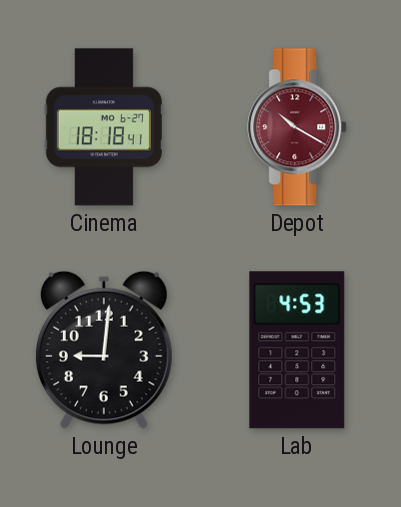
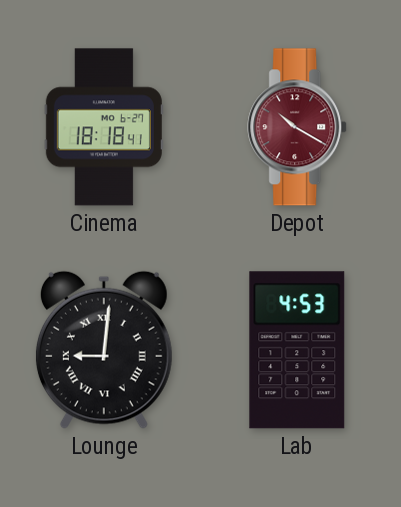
Lounge numerals: Arabic -> Roman
